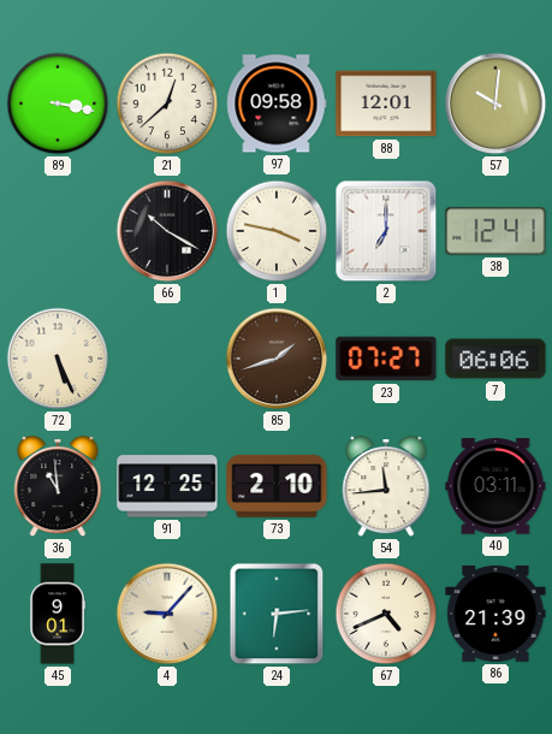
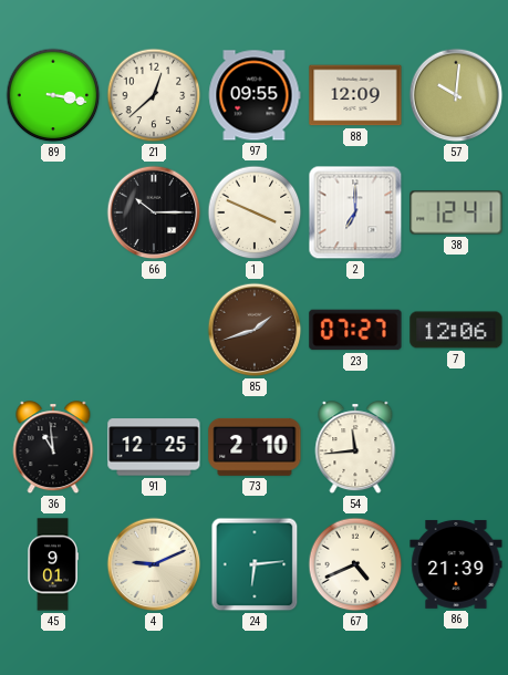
97: 09:58 -> 09:55
88: 12:01 -> 12:09
66: 10:20 -> 10:15
1: 3:47 -> 3:49
72: 5:26 -> none
7: 06:06 -> 12:06
40: 03:11 -> none
4: 9:07 -> 9:11
